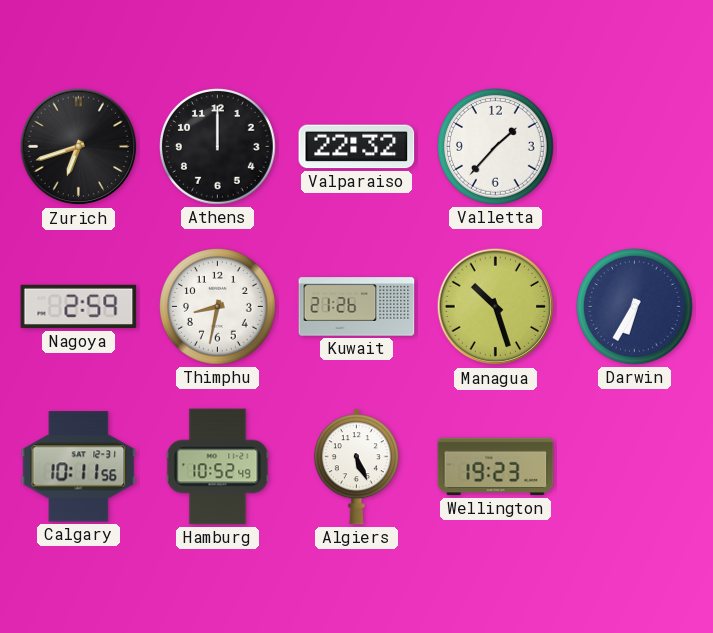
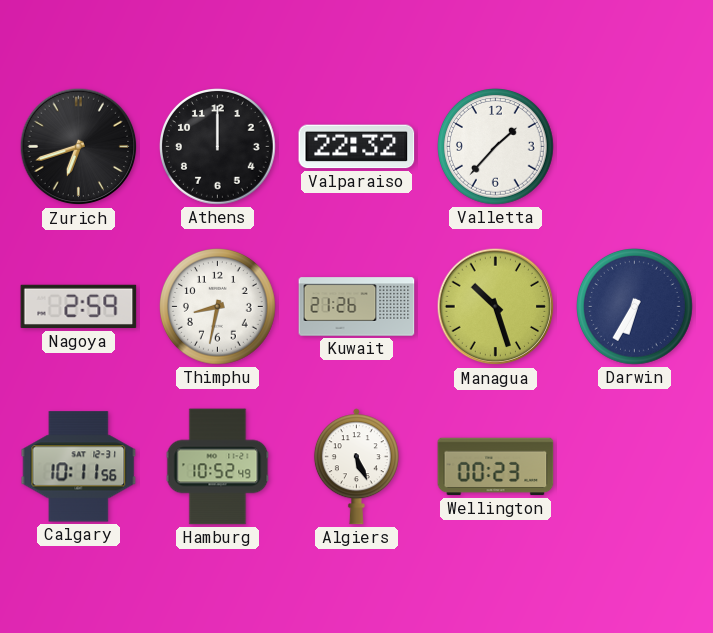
Wellington: 19:23 -> 00:23
